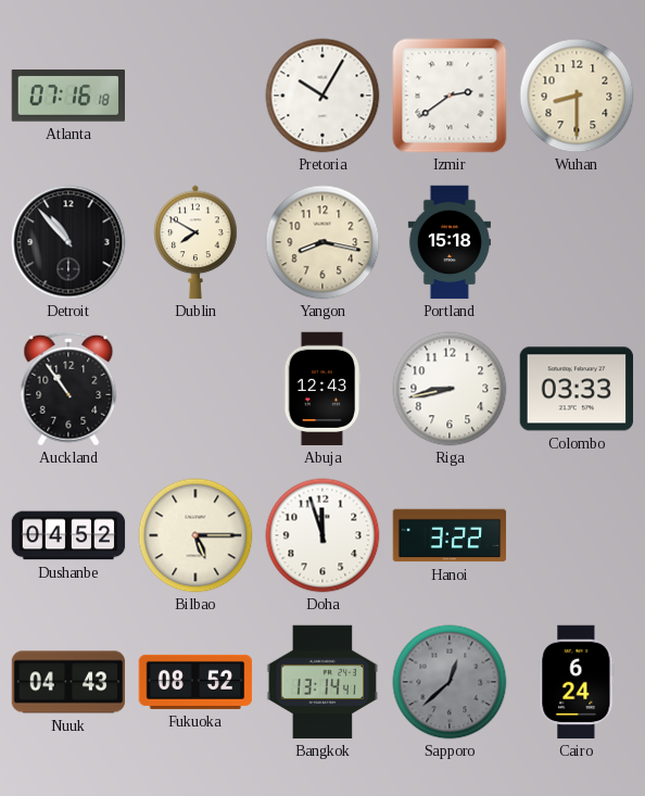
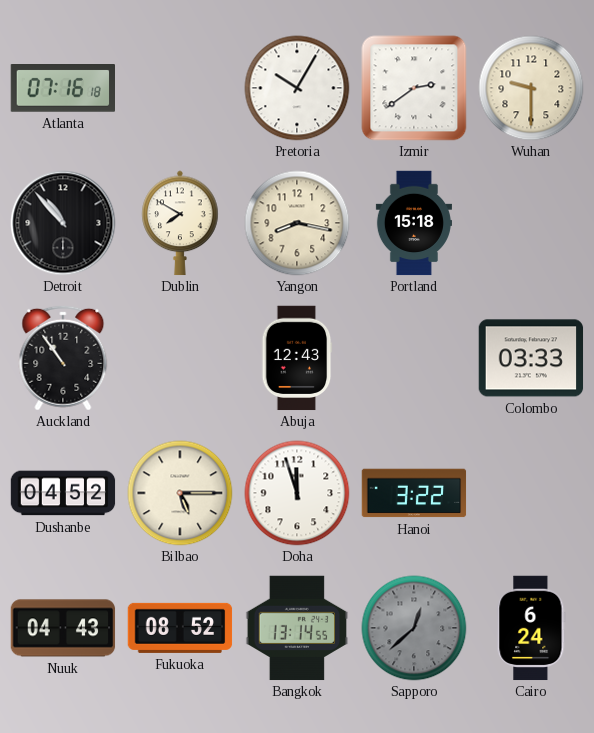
Wuhan: 8:30 -> 9:30
Riga: 8:43 -> none
Bangkok: 13:14:41 -> 13:14:55
